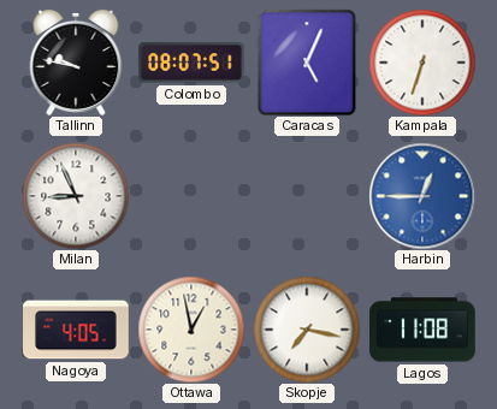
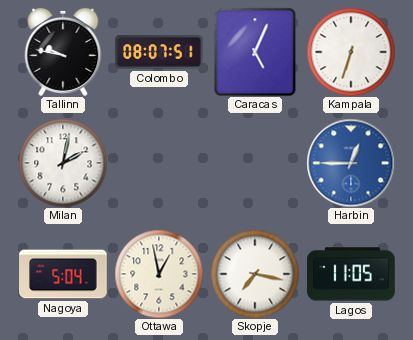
Milan: 8:56 -> 2:02
Nagoya: 4:05 -> 5:04
Lagos: 11:08 -> 11:05
